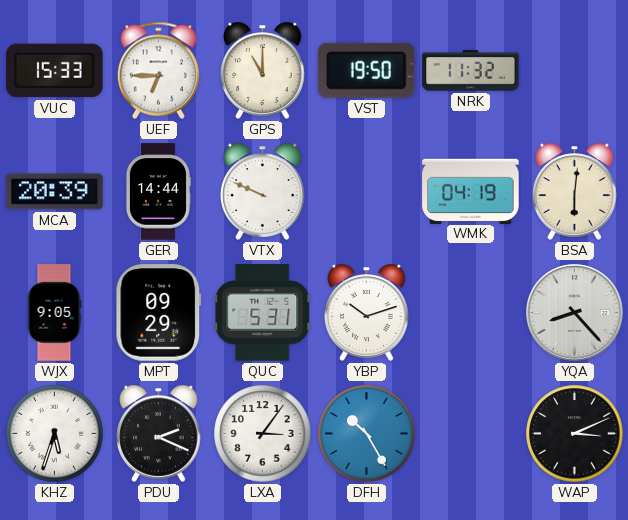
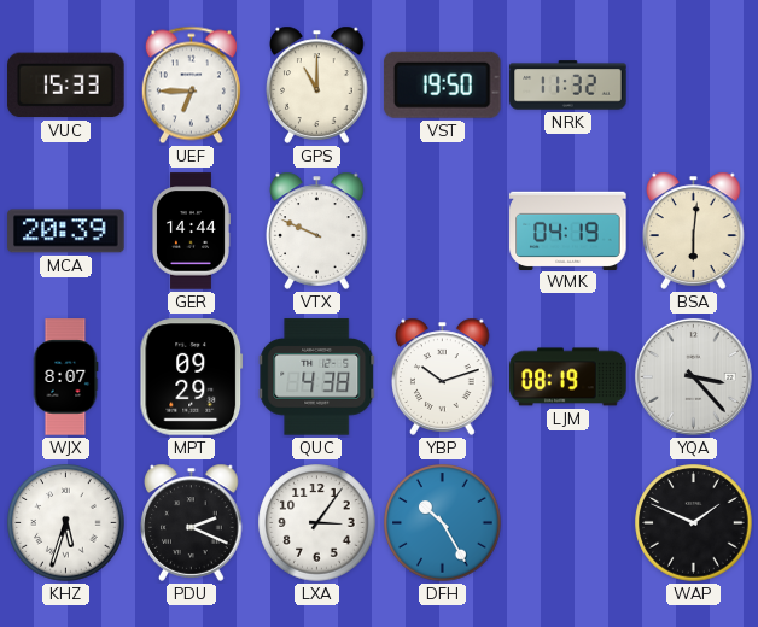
WJX: 9:05 -> 8:07
QUC: 5:31 -> 4:38
LJM: none -> 08:19
YQA: 8:23 -> 3:23
WAP: 3:11 -> 1:49
